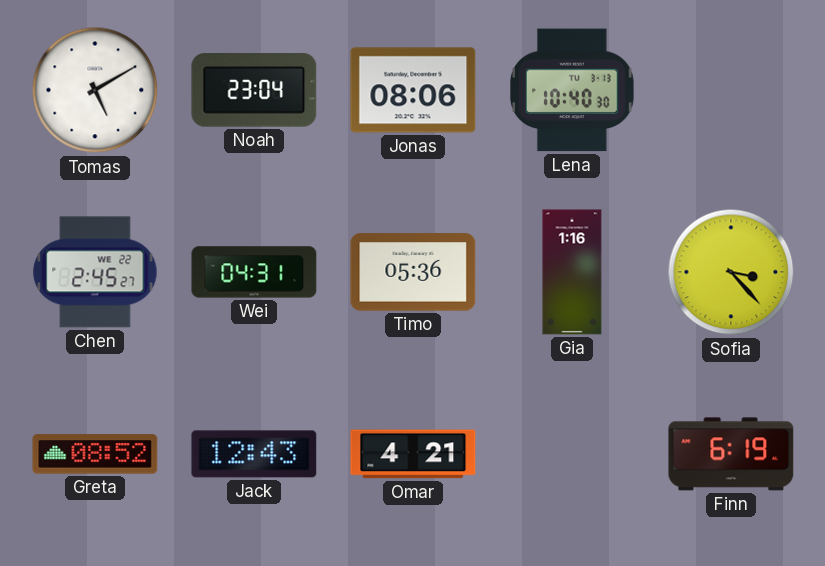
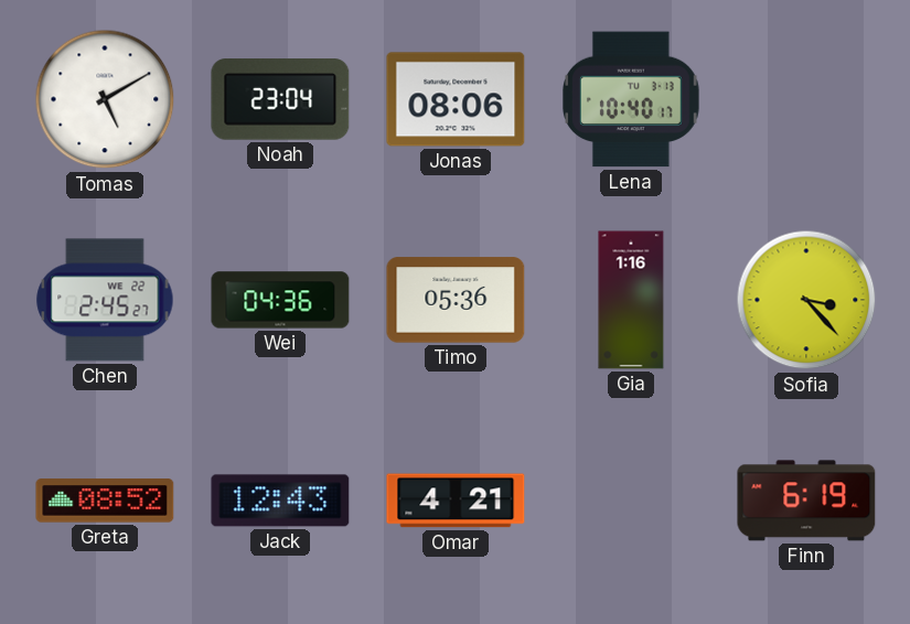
Lena: 10:40:30 -> 10:40:17
Wei: 04:31 -> 04:36
